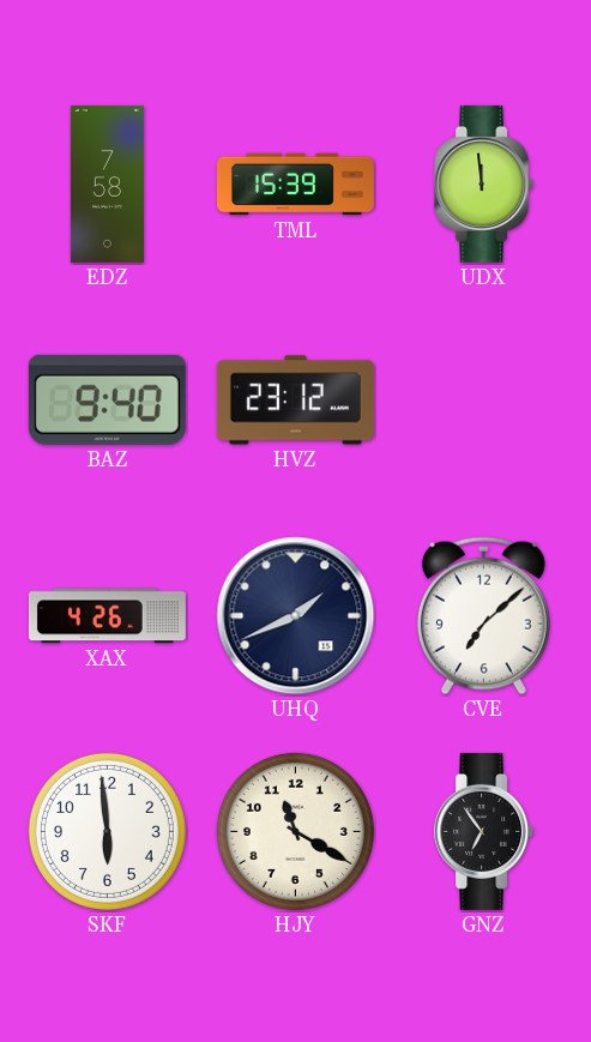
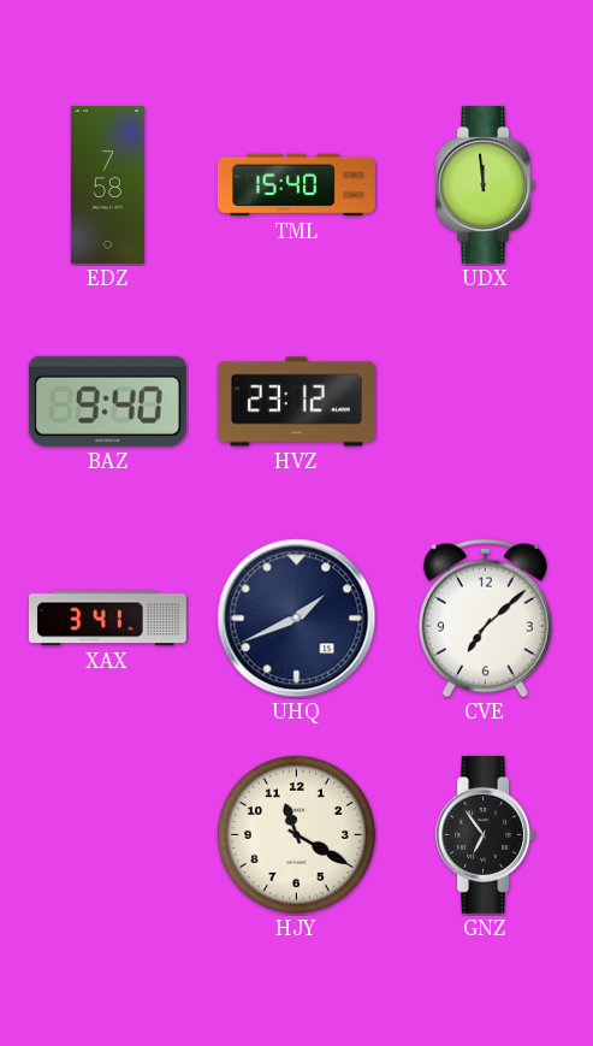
TML: 15:39 -> 15:40
XAX: 4:26 -> 3:41
SKF: 5:59 -> none
